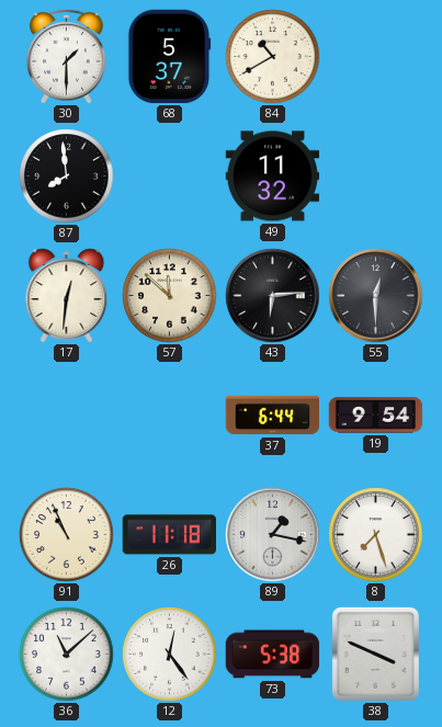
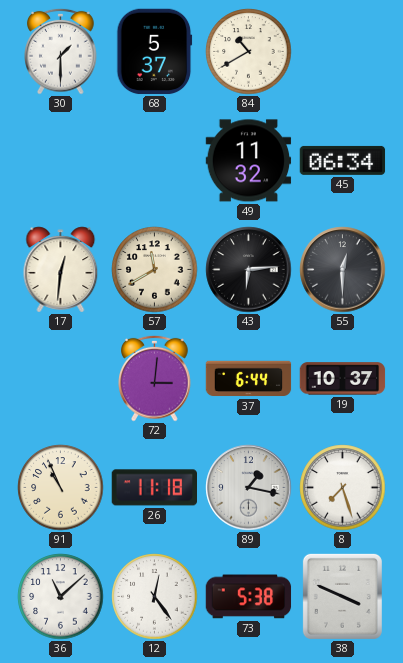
87: 7:59 -> none
45: none -> 06:34
57: 11:52 -> 11:40
72: none -> 3:01
19: 9:54 -> 10:37
